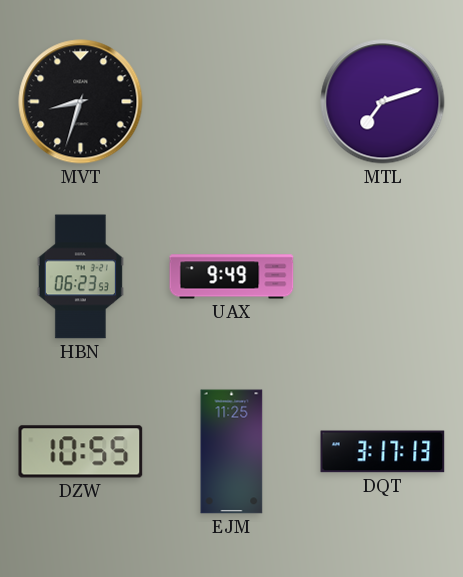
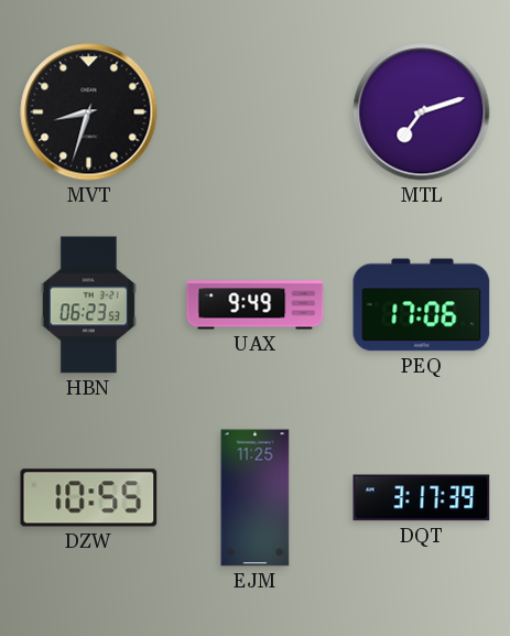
PEQ: none -> 17:06
DQT: 3:17:13 -> 3:17:39
